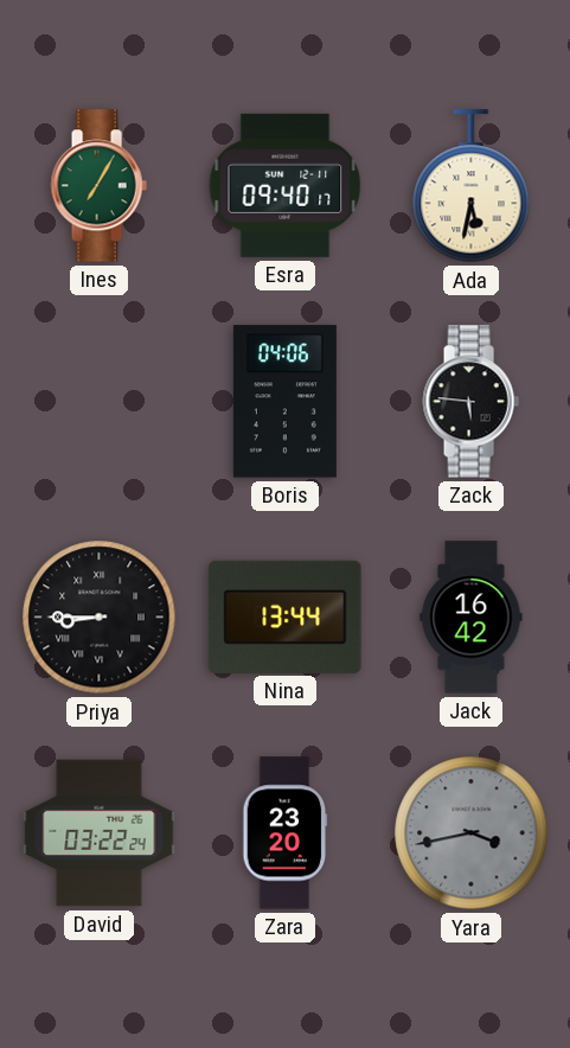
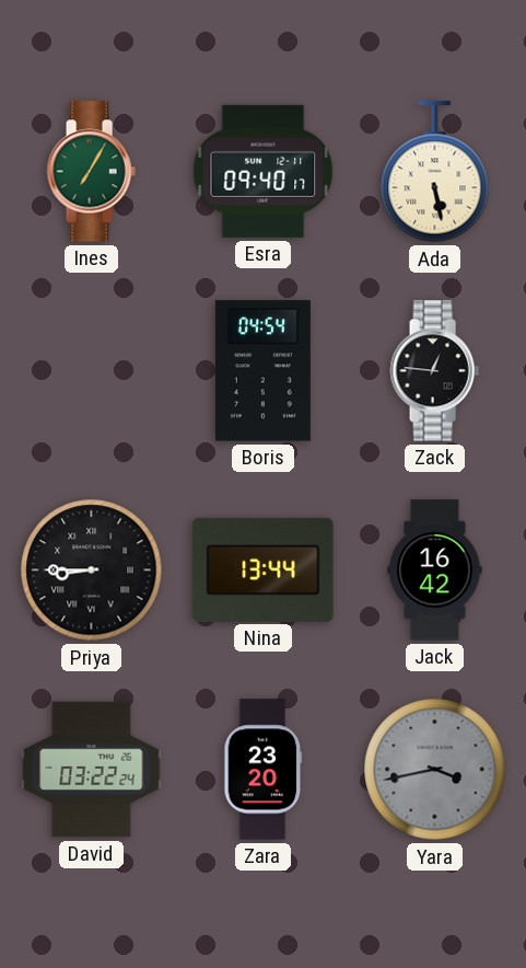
Ada: 5:32 -> 5:28
Boris: 04:06 -> 04:54
Zack: 5:46 -> 12:46
